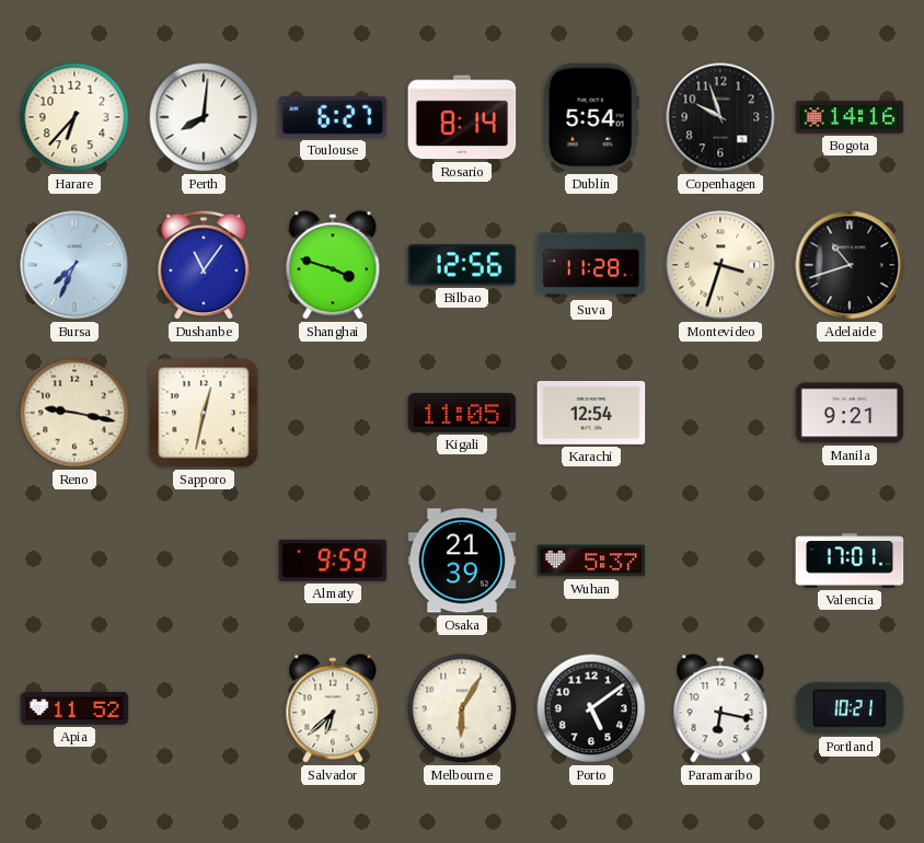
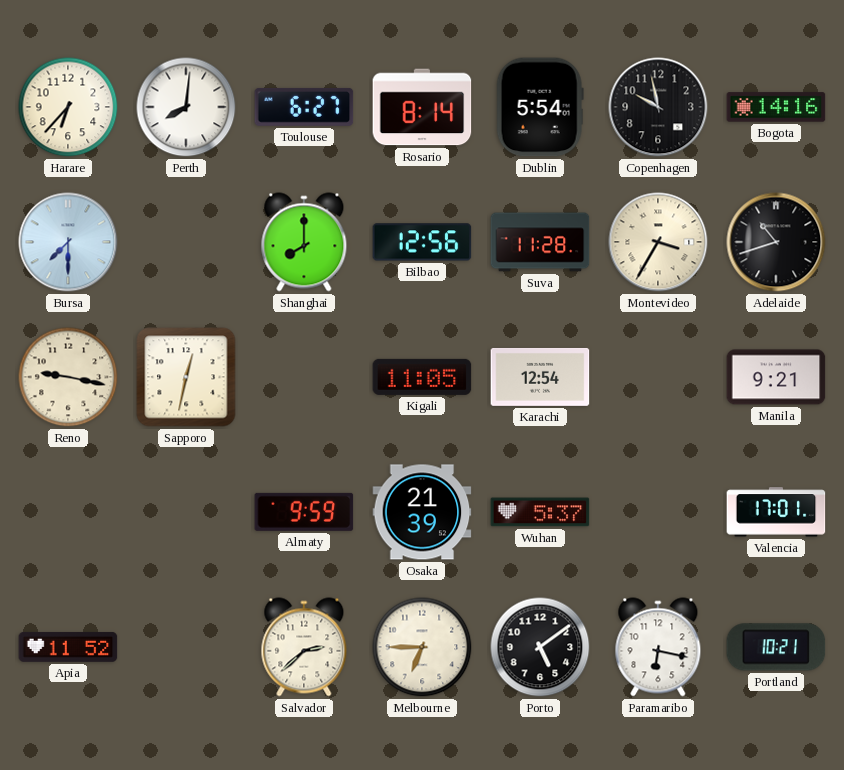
Copenhagen: 9:57 -> 9:58
Bursa: 7:34 -> 7:30
Dushanbe: 11:06 -> none
Shanghai: 3:48 -> 8:00
Montevideo: 3:33 -> 3:35
Salvador: 6:38 -> 2:38
Melbourne: 6:05 -> 6:45
